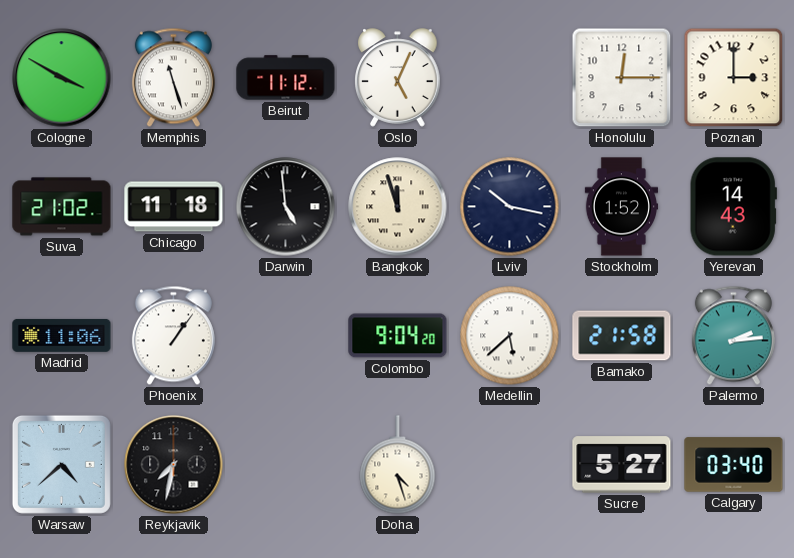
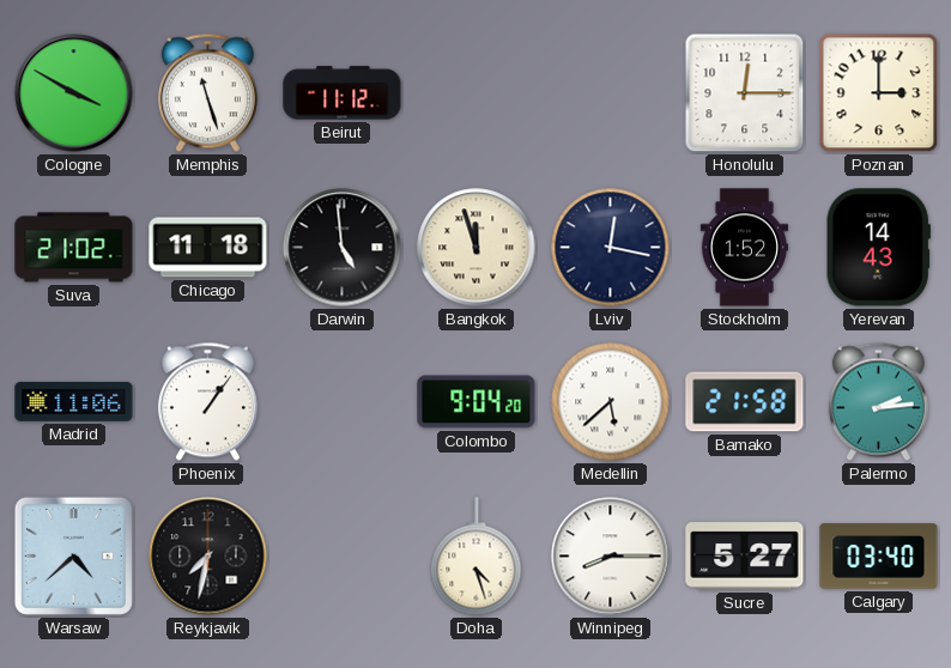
Oslo: 5:04 -> none
Lviv: 10:17 -> 12:17
Winnipeg: none -> 8:15
